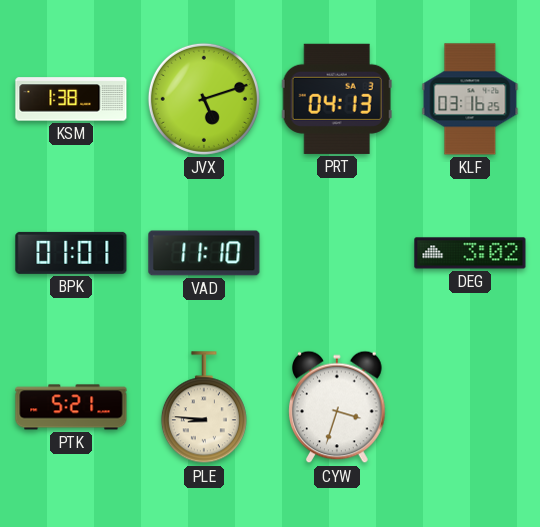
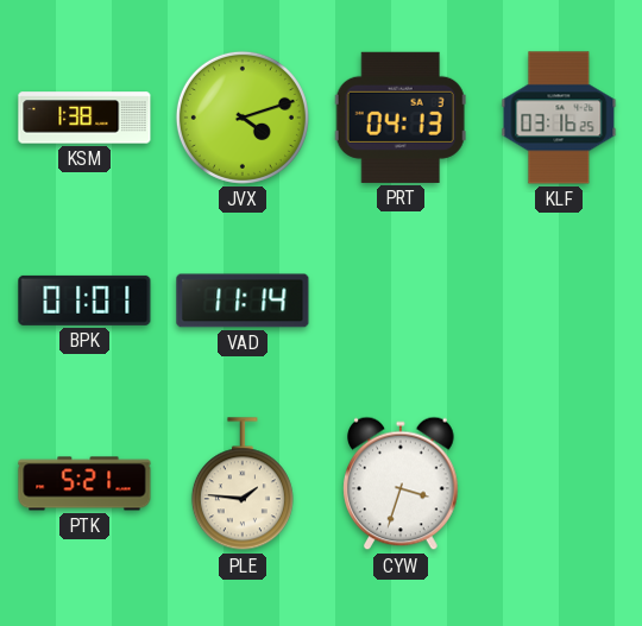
JVX: 5:12 -> 4:12
VAD: 11:10 -> 11:14
DEG: 3:02 -> none
PLE: 8:46 -> 1:46
